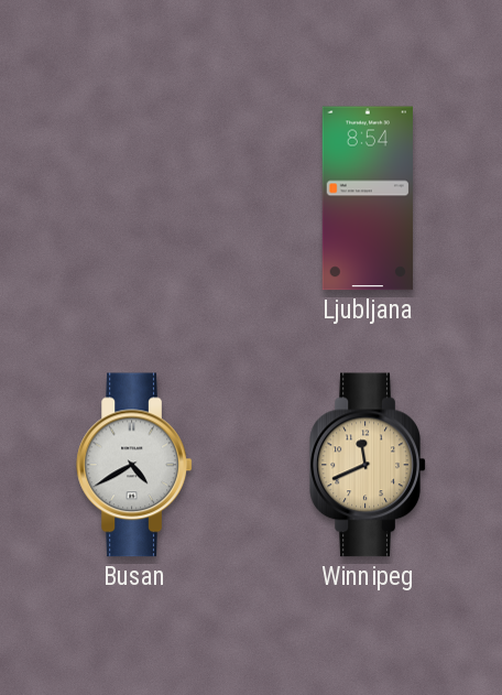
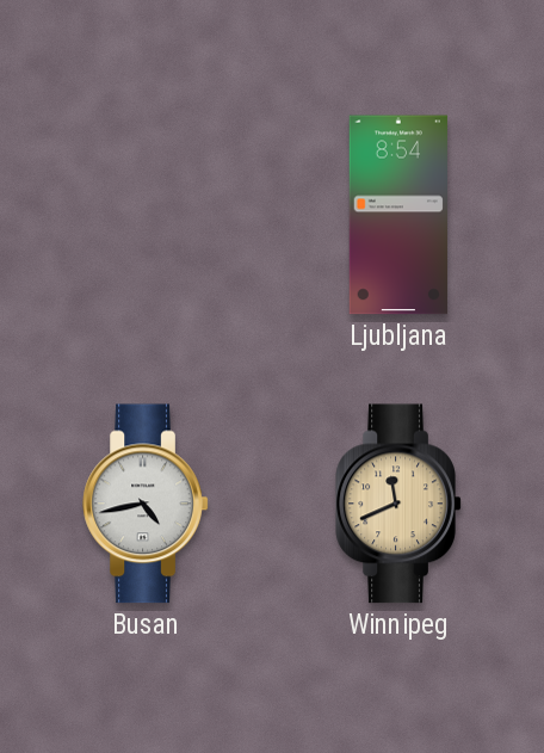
Busan: 4:40 -> 4:43
